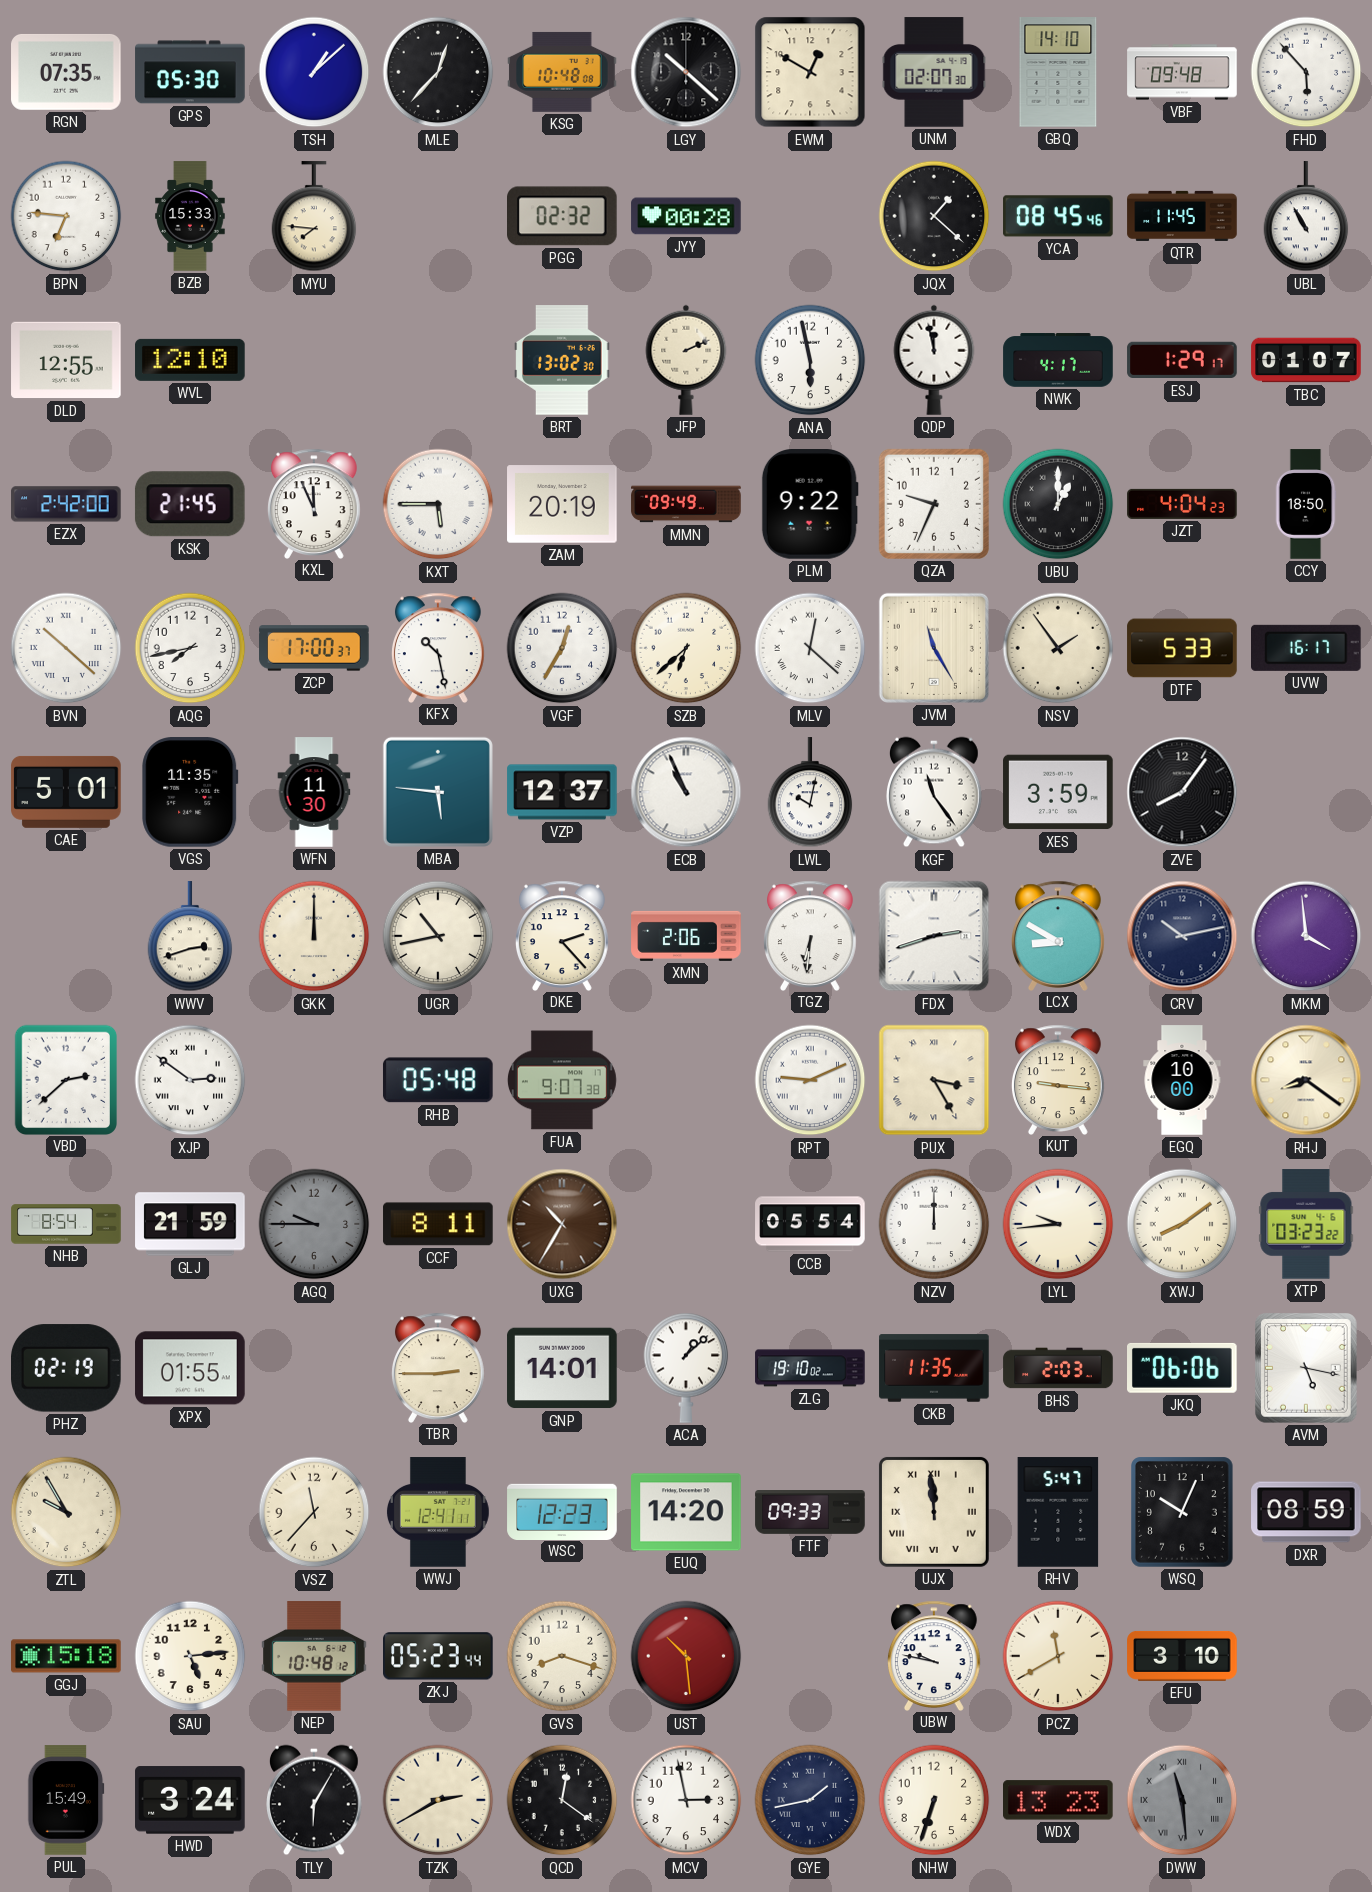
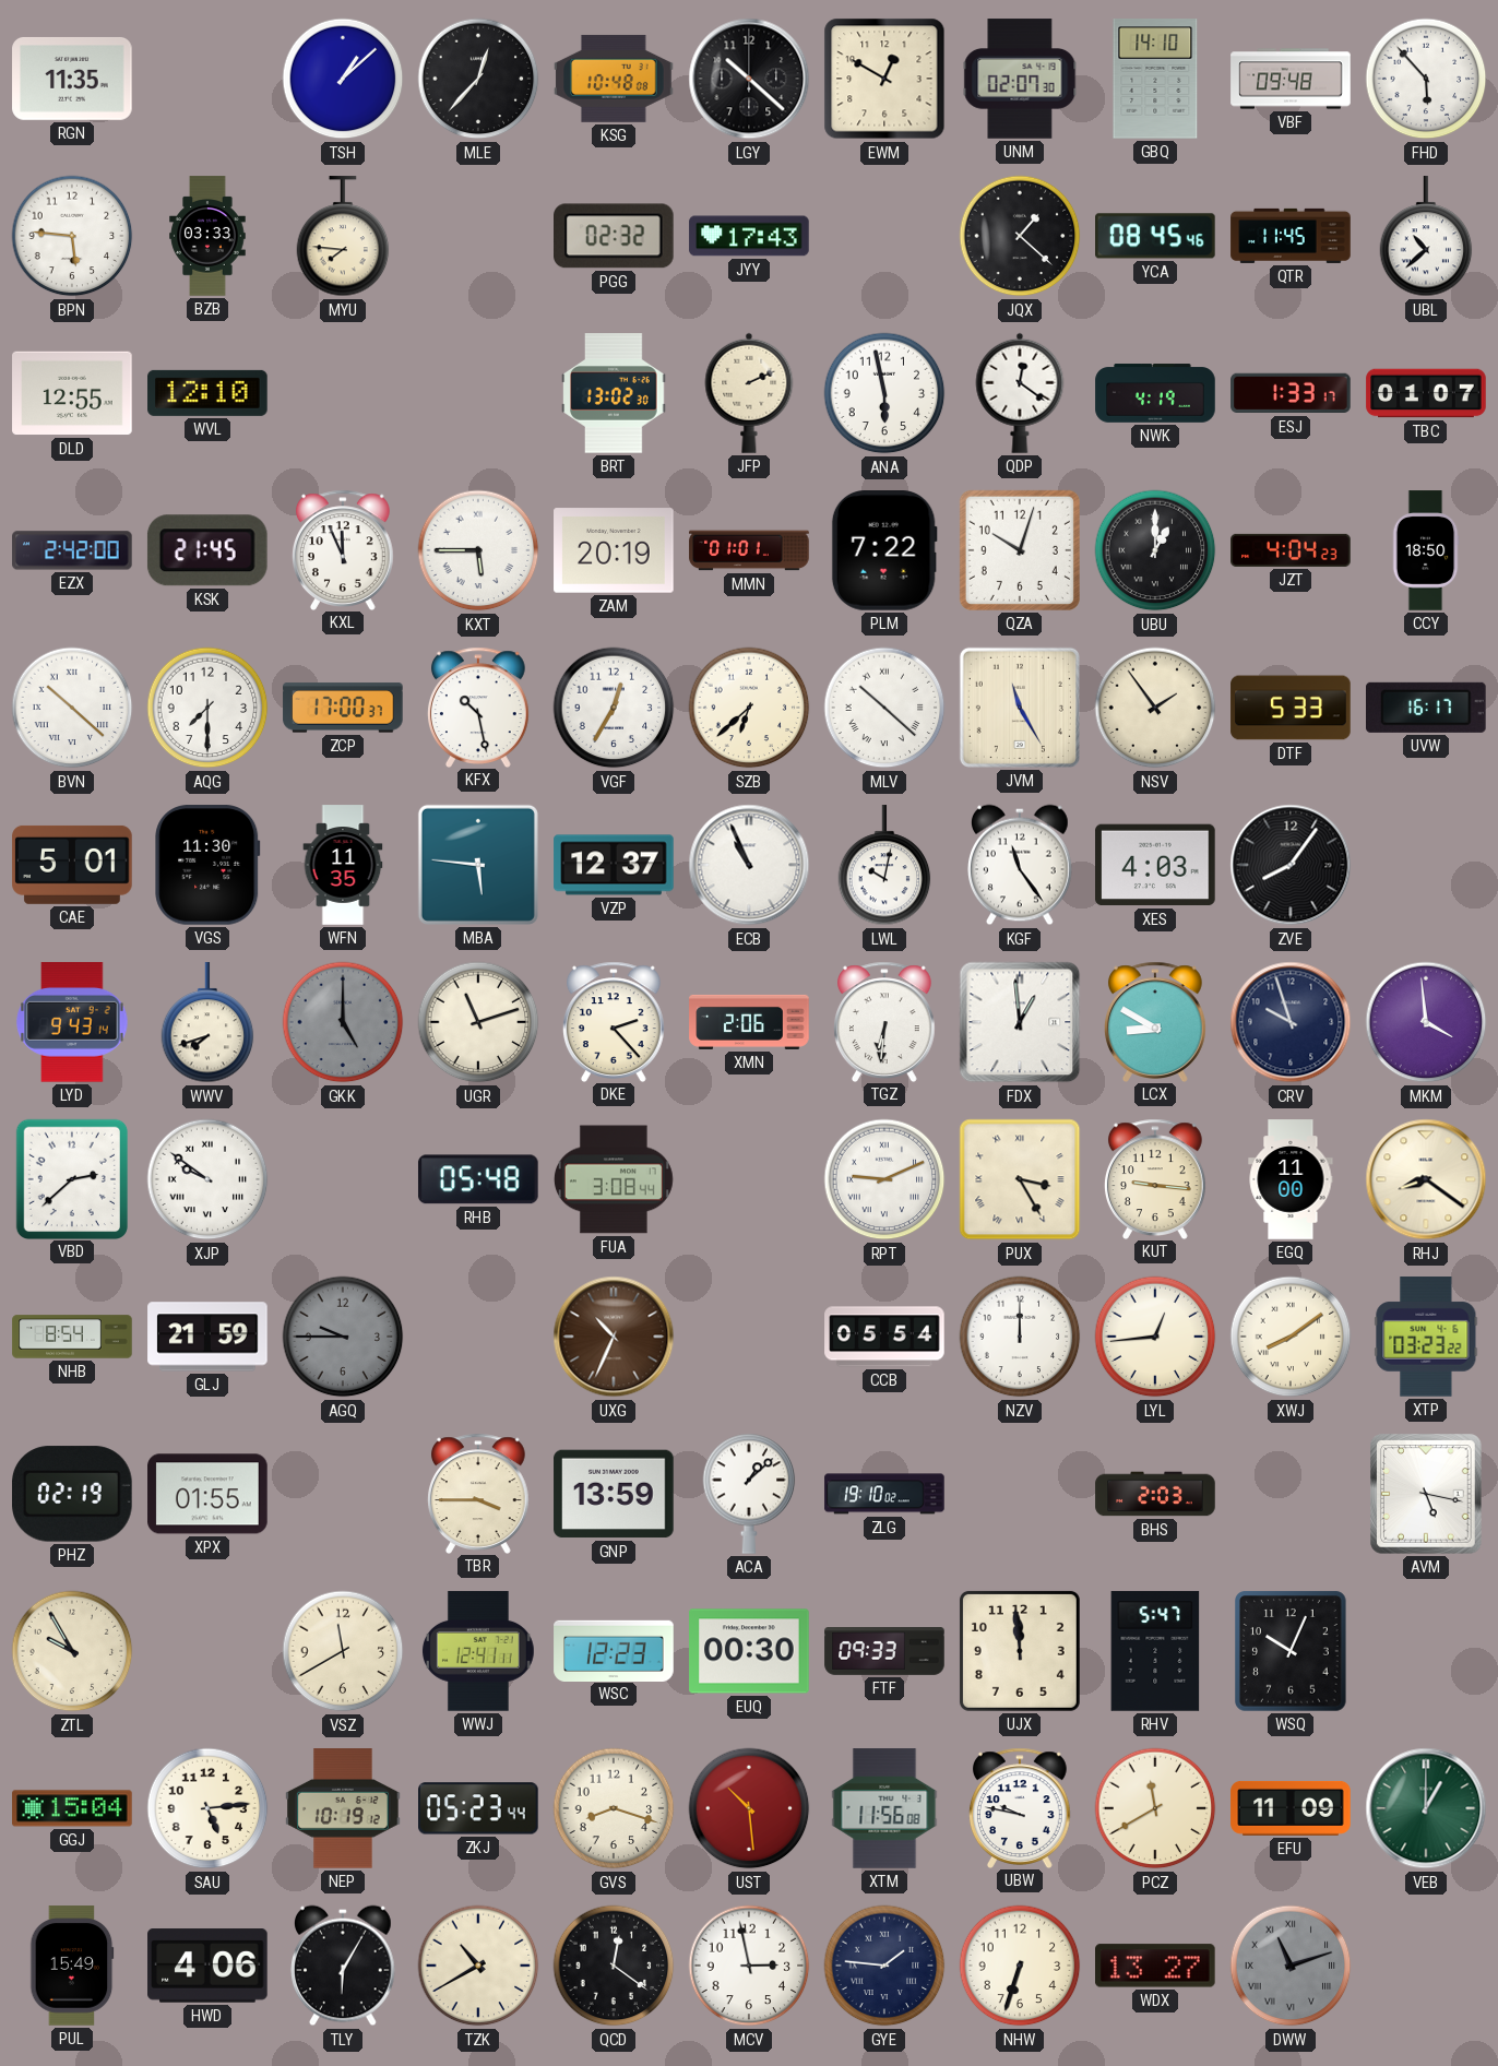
RGN: 07:35 -> 11:35
GPS: 05:30 -> none
BPN: 6:46 -> 5:46
BZB: 15:33 -> 03:33
JYY: 00:28 -> 17:43
UBL: 10:55 -> 10:38
QDP: 11:58 -> 12:21
NWK: 4:17 -> 4:19
ESJ: 1:29 -> 1:33
MMN: 09:49 -> 01:01
PLM: 9:22 -> 7:22
QZA: 9:34 -> 10:03
AQG: 7:43 -> 7:30
MLV: 12:22 -> 10:22
VGS: 11:35 -> 11:30
WFN: 11:30 -> 11:35
XES: 3:59 -> 4:03
LYD: none -> 9:43
WWV: 2:42 -> 7:42
GKK: 12:00 -> 5:00
GKK dial: cream -> grey
UGR: 10:43 -> 11:12
FDX: 2:42 -> 12:59
CRV: 10:13 -> 9:57
XJP: 2:51 -> 9:51
FUA: 9:07 -> 3:08
EGQ: 10:00 -> 11:00
CCF: 8:11 -> none
UXG: 10:35 -> 10:34
LYL: 9:44 -> 12:44
TBR: 2:45 -> 3:45
GNP: 14:01 -> 13:59
CKB: 11:35 -> none
JKQ: 06:06 -> none
VSZ: 11:37 -> 11:40
EUQ: 14:20 -> 00:30
UJX numerals: Roman -> Arabic
DXR: 08:59 -> none
GGJ: 15:18 -> 15:04
NEP: 10:48 -> 10:19
XTM: none -> 11:56
EFU: 3:10 -> 11:09
VEB: none -> 1:00
HWD: 3:24 -> 4:06
TZK: 2:40 -> 10:40
GYE: 1:43 -> 1:46
WDX: 13:23 -> 13:27
DWW: 11:29 -> 11:12
